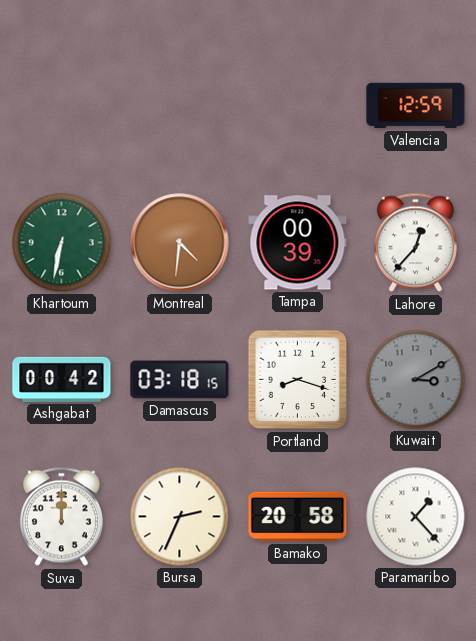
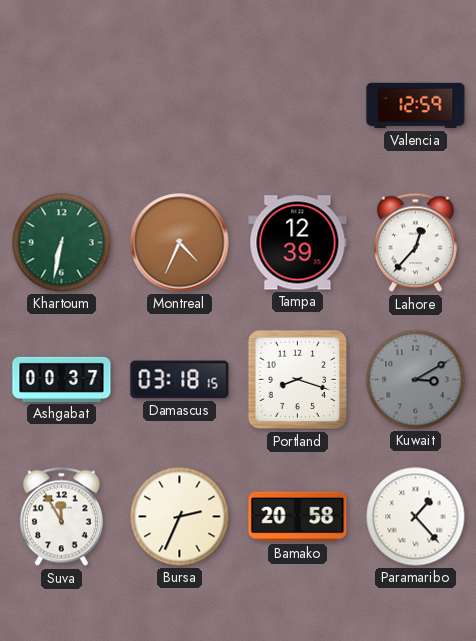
Montreal: 4:31 -> 4:34
Tampa: 00:39 -> 12:39
Ashgabat: 00:42 -> 00:37
Suva: 12:00 -> 11:55
